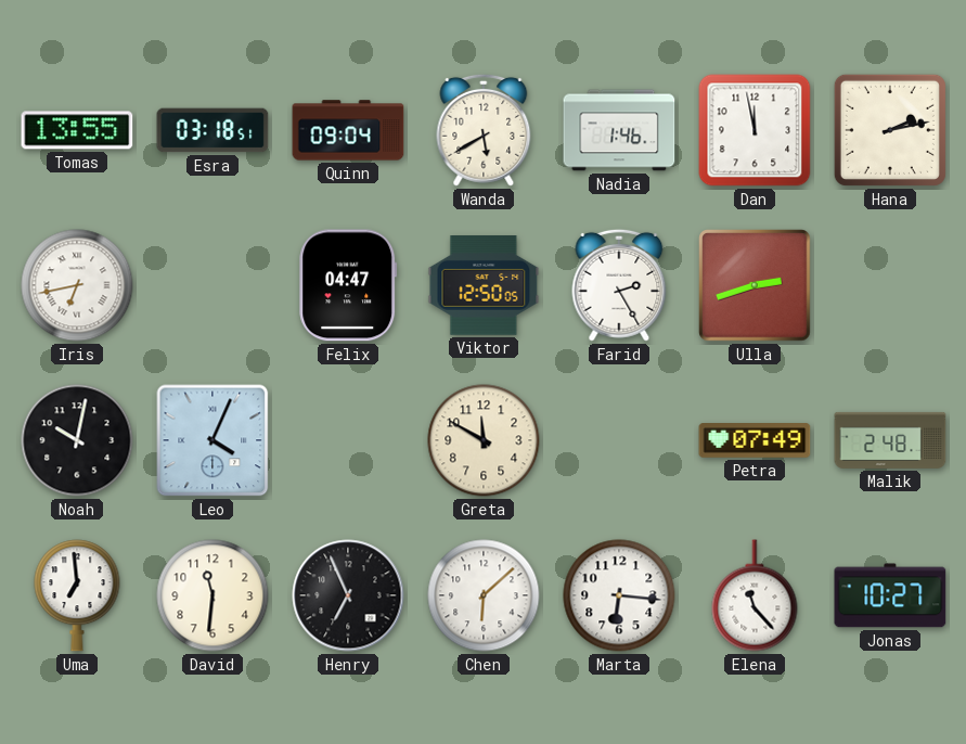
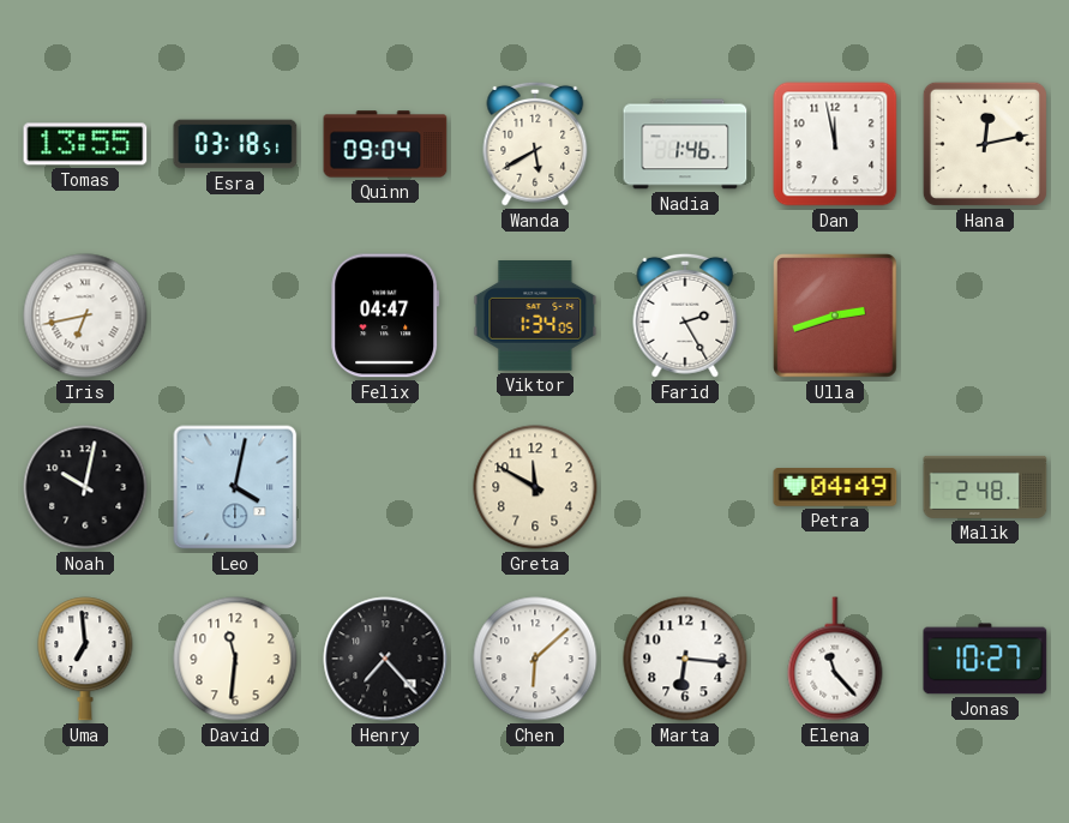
Hana: 2:13 -> 12:13
Viktor: 12:50 -> 1:34
Leo: 4:04 -> 4:02
Petra: 07:49 -> 04:49
Henry: 6:56 -> 7:23
